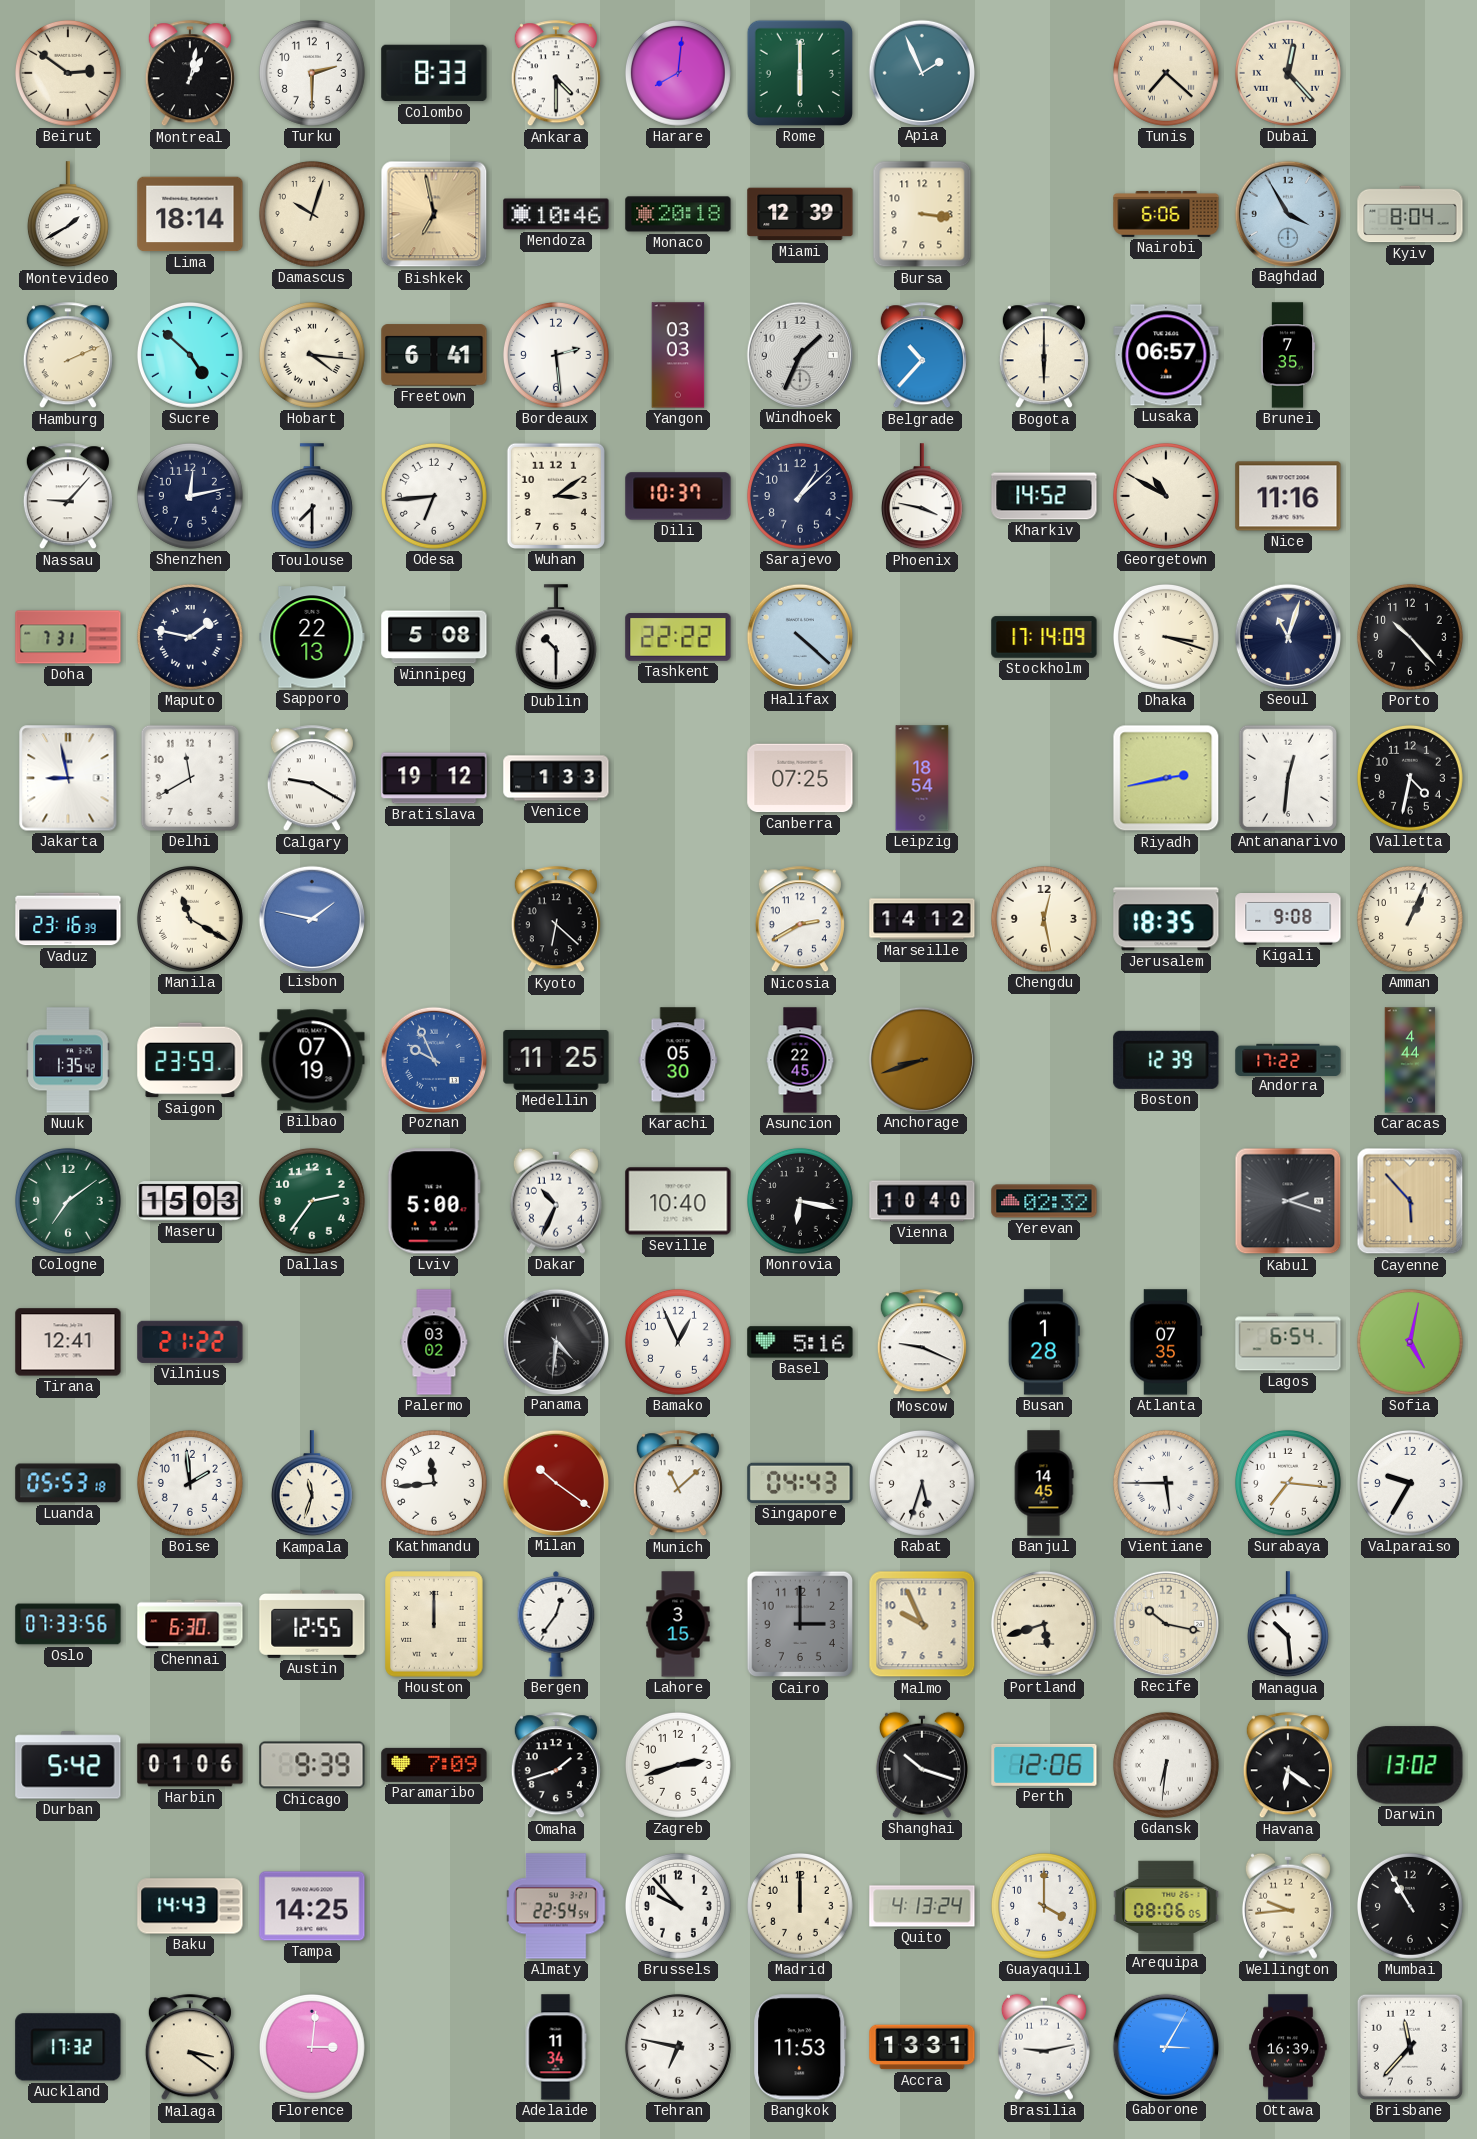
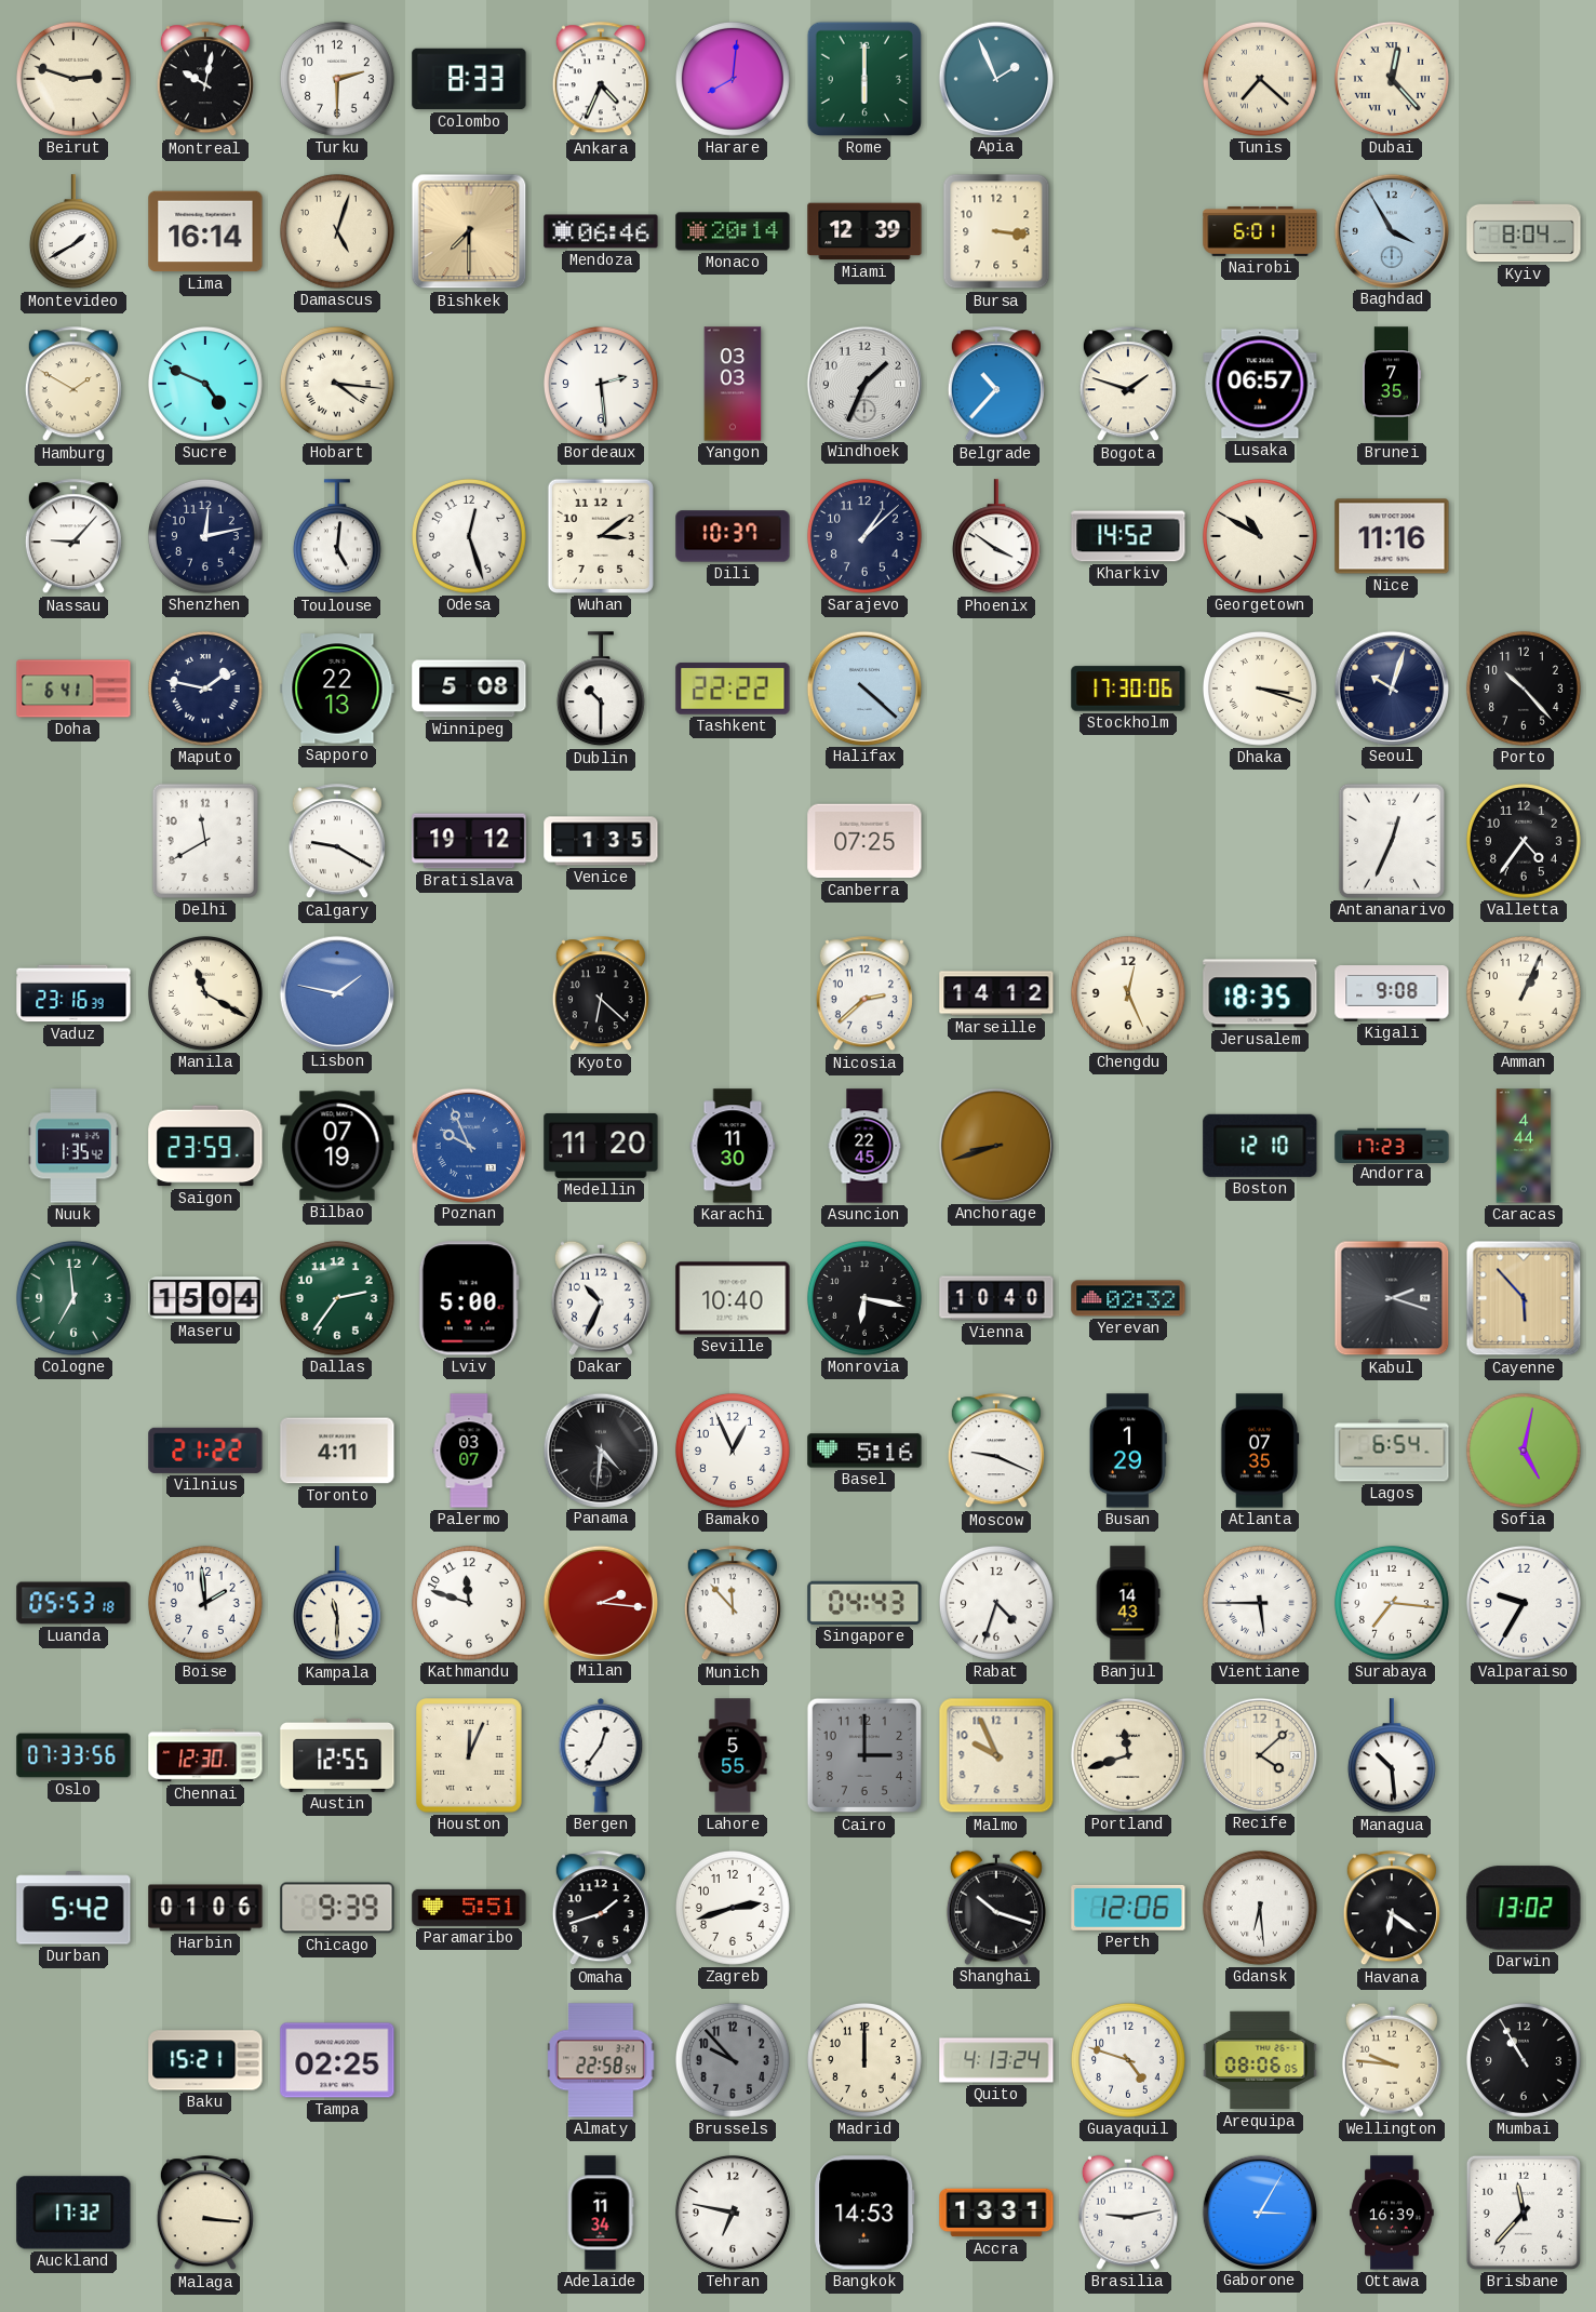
Beirut: 2:51 -> 2:48
Montreal: 1:02 -> 10:02
Ankara: 4:30 -> 4:34
Lima: 18:14 -> 16:14
Damascus: 10:03 -> 5:03
Bishkek: 6:58 -> 7:30
Mendoza: 10:46 -> 06:46
Monaco: 20:18 -> 20:14
Nairobi: 6:06 -> 6:01
Hamburg: 2:11 -> 1:50
Sucre: 4:52 -> 4:49
Freetown: 6:41 -> none
Bogota: 6:00 -> 1:48
Toulouse: 7:30 -> 5:01
Odesa: 6:44 -> 12:27
Phoenix: 3:47 -> 3:51
Doha: 7:31 -> 6:41
Stockholm: 17:14 -> 17:30
Seoul: 11:03 -> 10:03
Jakarta: 8:58 -> none
Venice: 1:33 -> 1:35
Leipzig: 18:54 -> none
Riyadh: 2:43 -> none
Antananarivo: 12:31 -> 12:34
Valletta: 4:32 -> 4:36
Nicosia: 2:40 -> 2:38
Chengdu: 12:28 -> 12:26
Medellin: 11:25 -> 11:20
Karachi: 05:30 -> 11:30
Boston: 12:39 -> 12:10
Andorra: 17:22 -> 17:23
Cologne: 7:09 -> 6:59
Maseru: 15:03 -> 15:04
Tirana: 12:41 -> none
Toronto: none -> 4:11
Palermo: 03:02 -> 03:07
Busan: 1:28 -> 1:29
Kampala: 11:33 -> 11:30
Kathmandu: 11:44 -> 11:48
Milan: 10:21 -> 2:16
Munich: 11:08 -> 11:53
Rabat: 5:33 -> 4:33
Banjul: 14:45 -> 14:43
Chennai: 6:30 -> 12:30
Houston: 12:00 -> 12:04
Lahore: 3:15 -> 5:55
Portland: 5:42 -> 11:42
Recife: 10:17 -> 4:08
Paramaribo: 7:09 -> 5:51
Gdansk: 6:31 -> 6:29
Baku: 14:43 -> 15:21
Tampa: 14:25 -> 02:25
Almaty: 22:54 -> 22:58
Brussels dial: white -> grey
Guayaquil: 4:00 -> 4:48
Wellington: 9:44 -> 9:46
Malaga: 3:21 -> 3:16
Florence: 3:01 -> none
Bangkok: 11:53 -> 14:53
